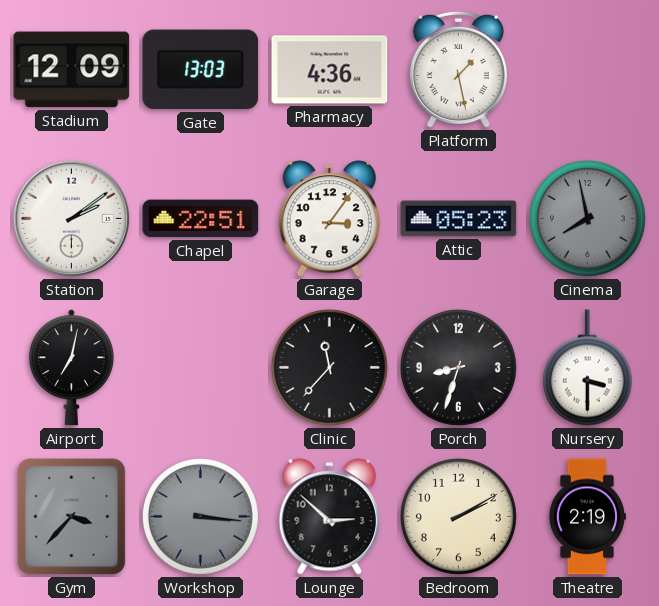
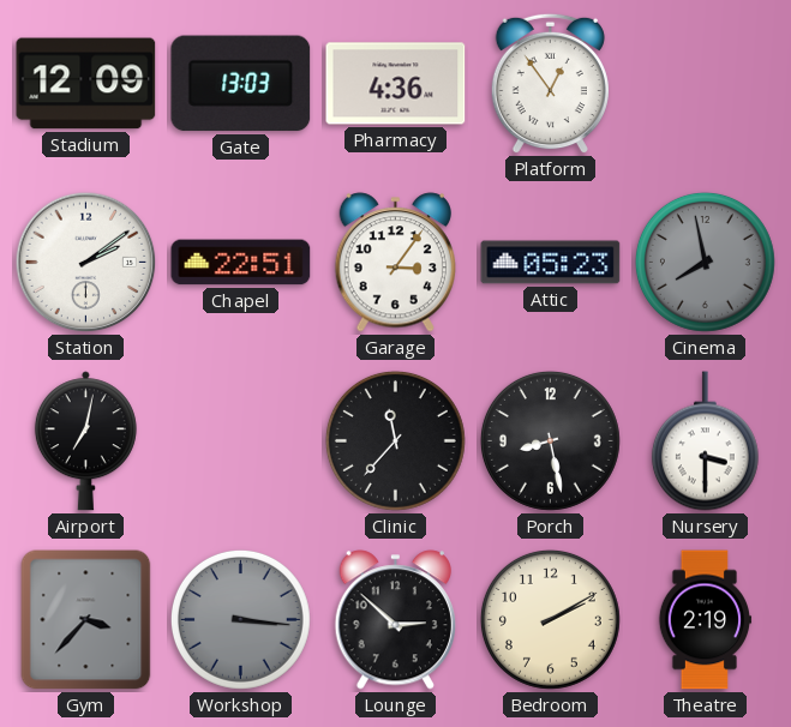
Platform: 1:28 -> 12:54
Porch: 8:33 -> 8:28
